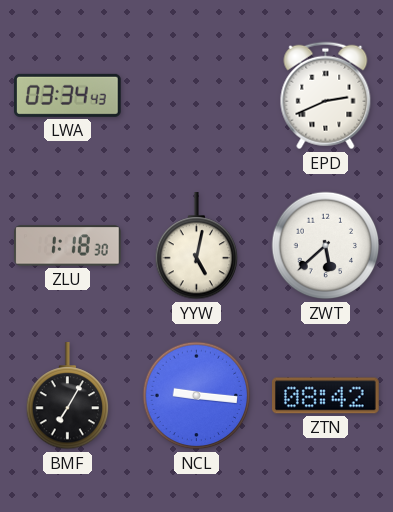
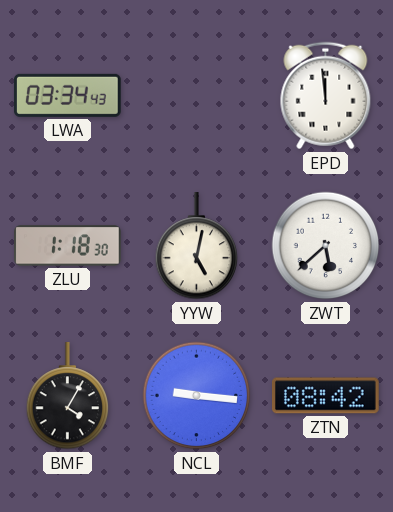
EPD: 2:41 -> 11:59
BMF: 7:05 -> 4:05
